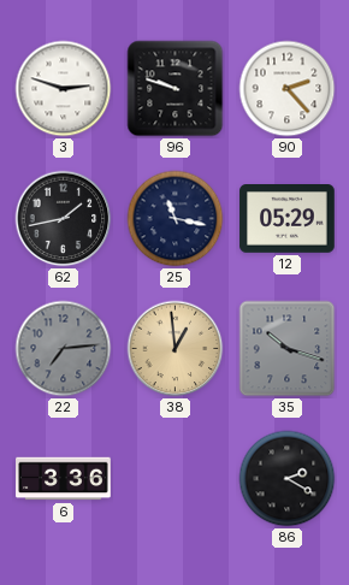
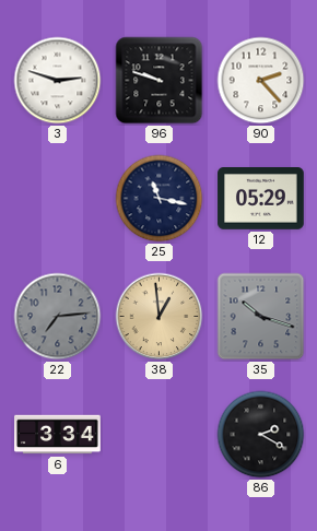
62: 1:43 -> none
6: 3:36 -> 3:34
